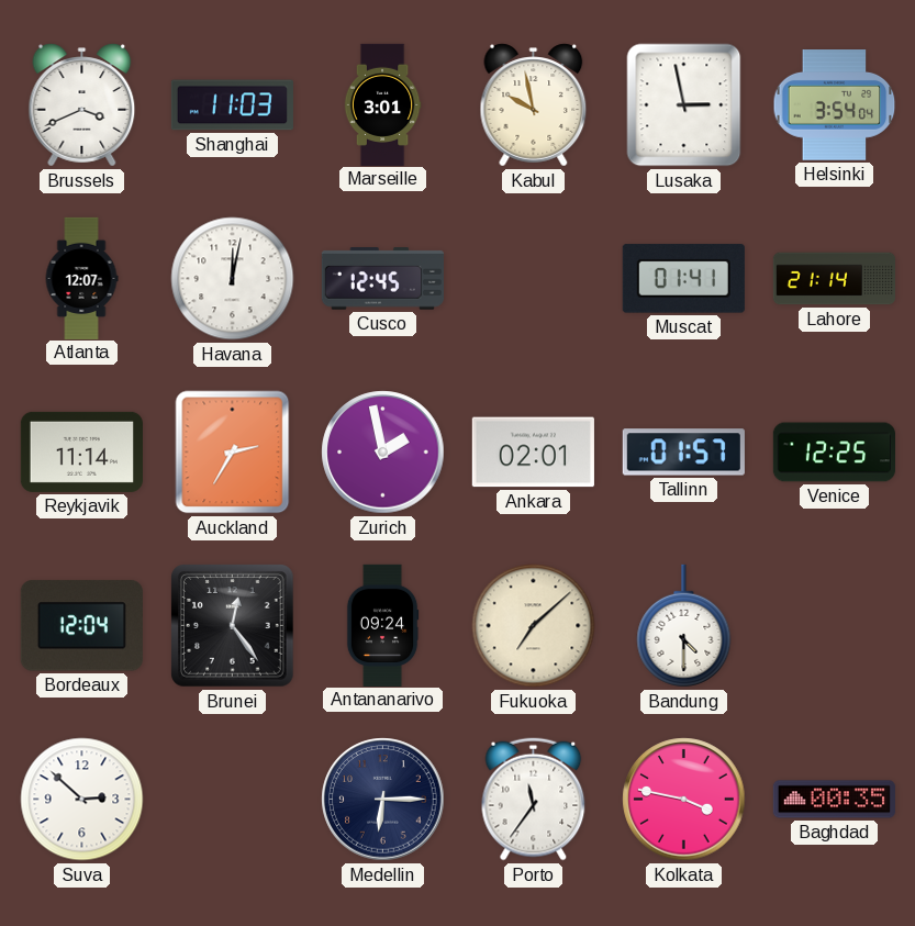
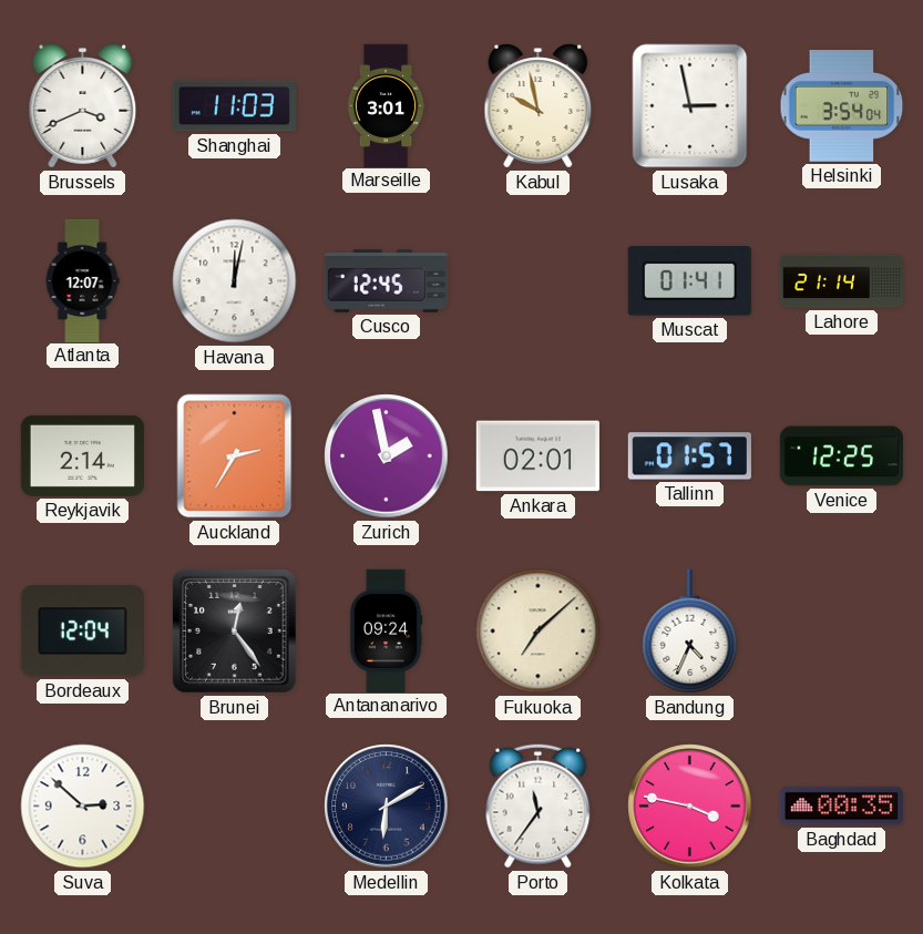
Reykjavik: 11:14 -> 2:14
Bandung: 4:30 -> 4:34
Medellin: 6:15 -> 6:10
